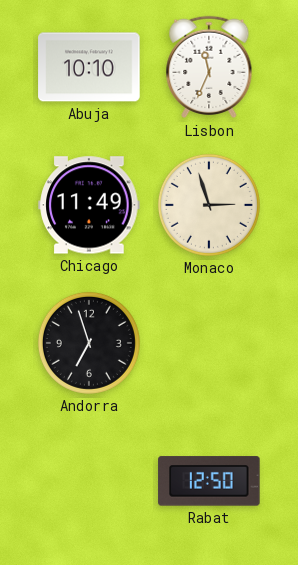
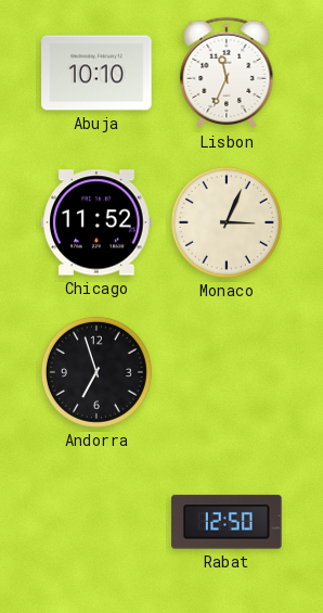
Chicago: 11:49 -> 11:52
Monaco: 2:57 -> 3:04
